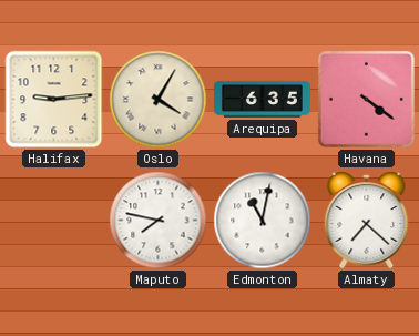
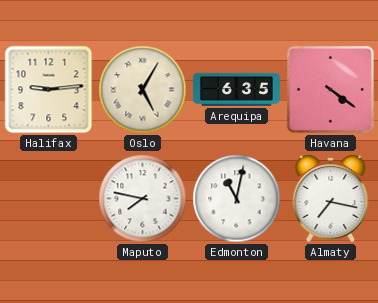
Oslo: 4:05 -> 5:05
Almaty: 7:22 -> 7:17
